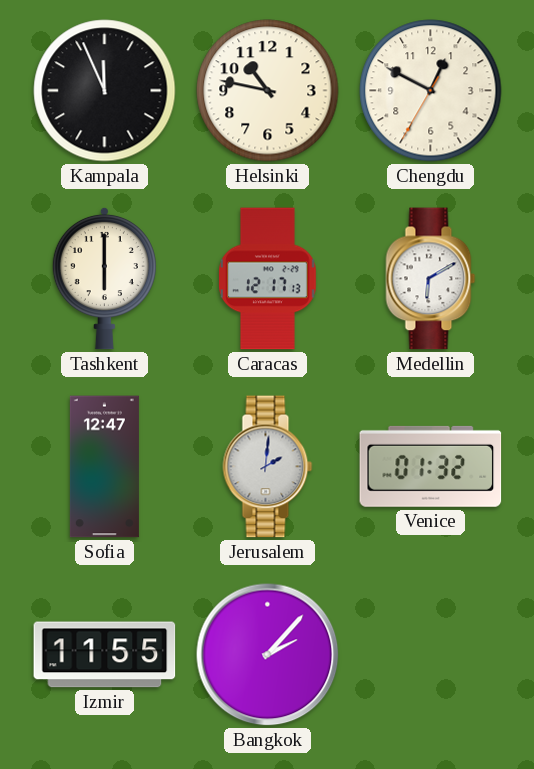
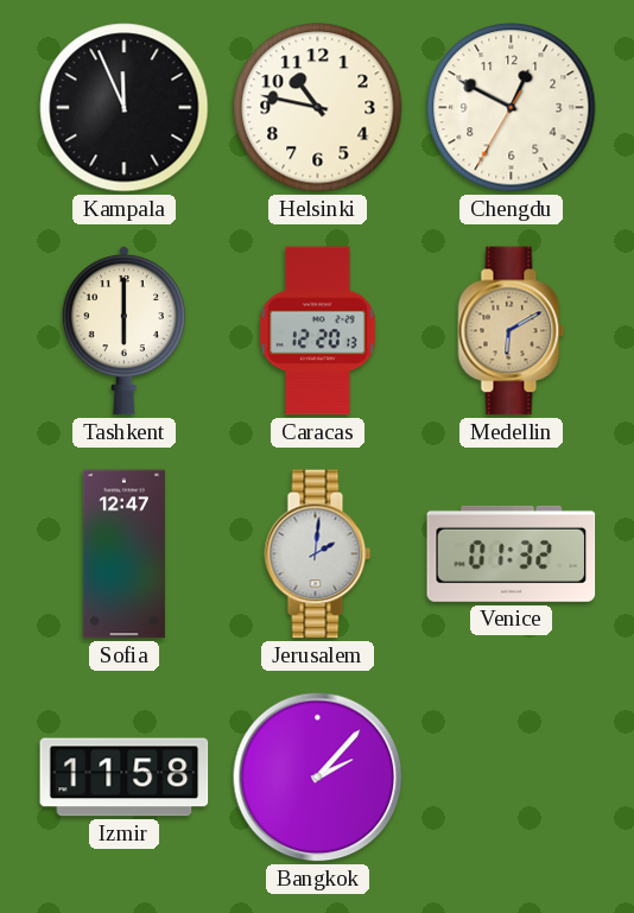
Caracas: 12:17 -> 12:20
Medellin dial: white -> champagne
Izmir: 11:55 -> 11:58
